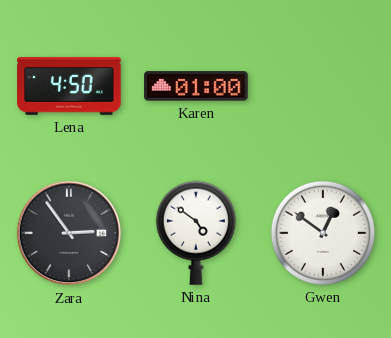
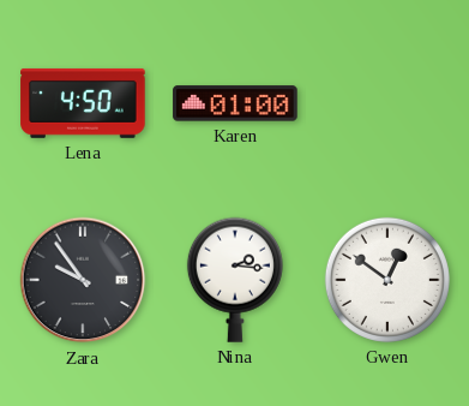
Zara: 2:54 -> 9:54
Nina: 4:51 -> 2:16
